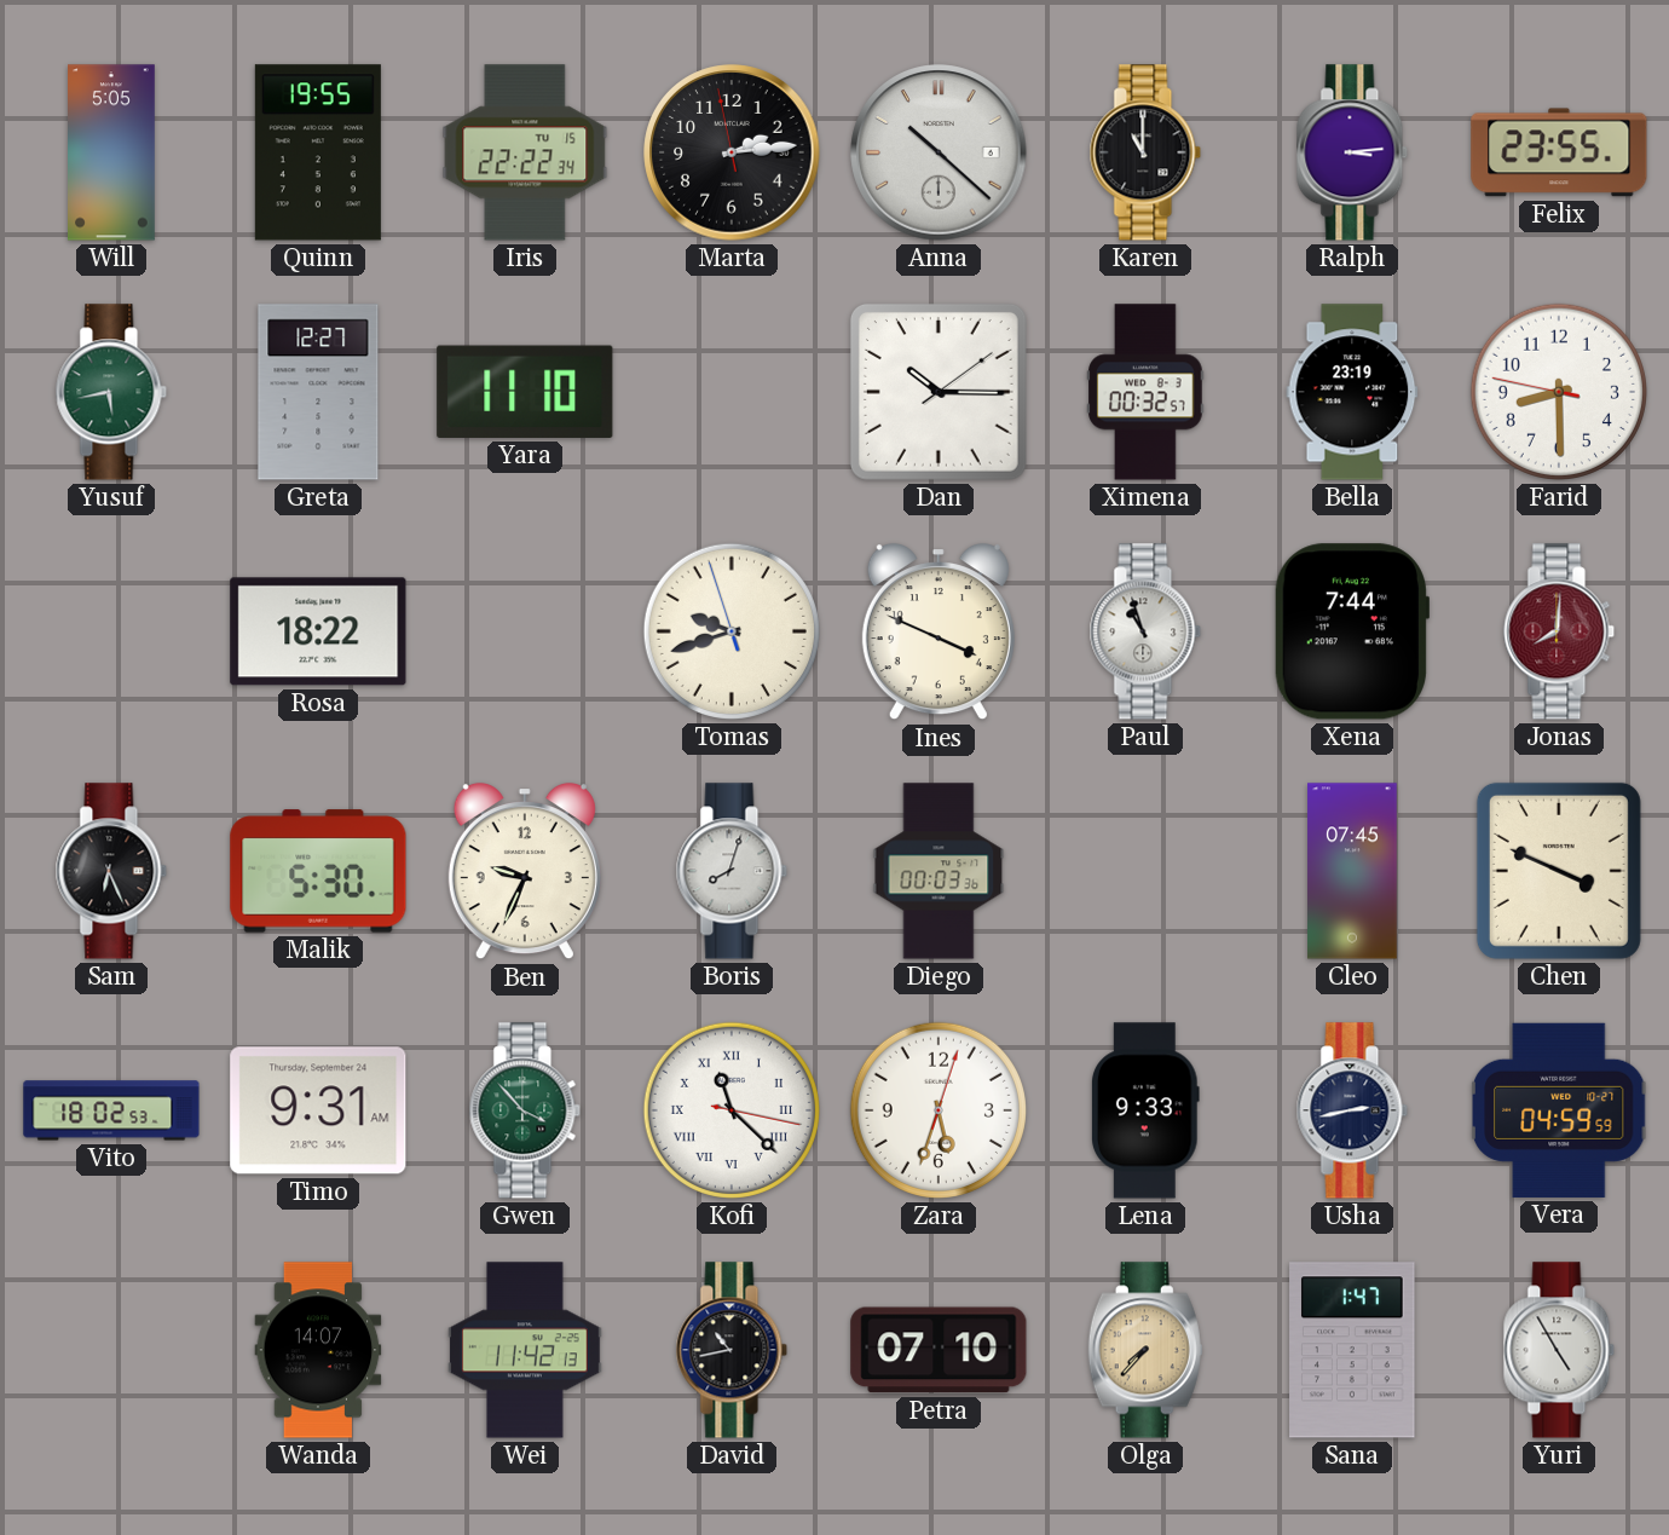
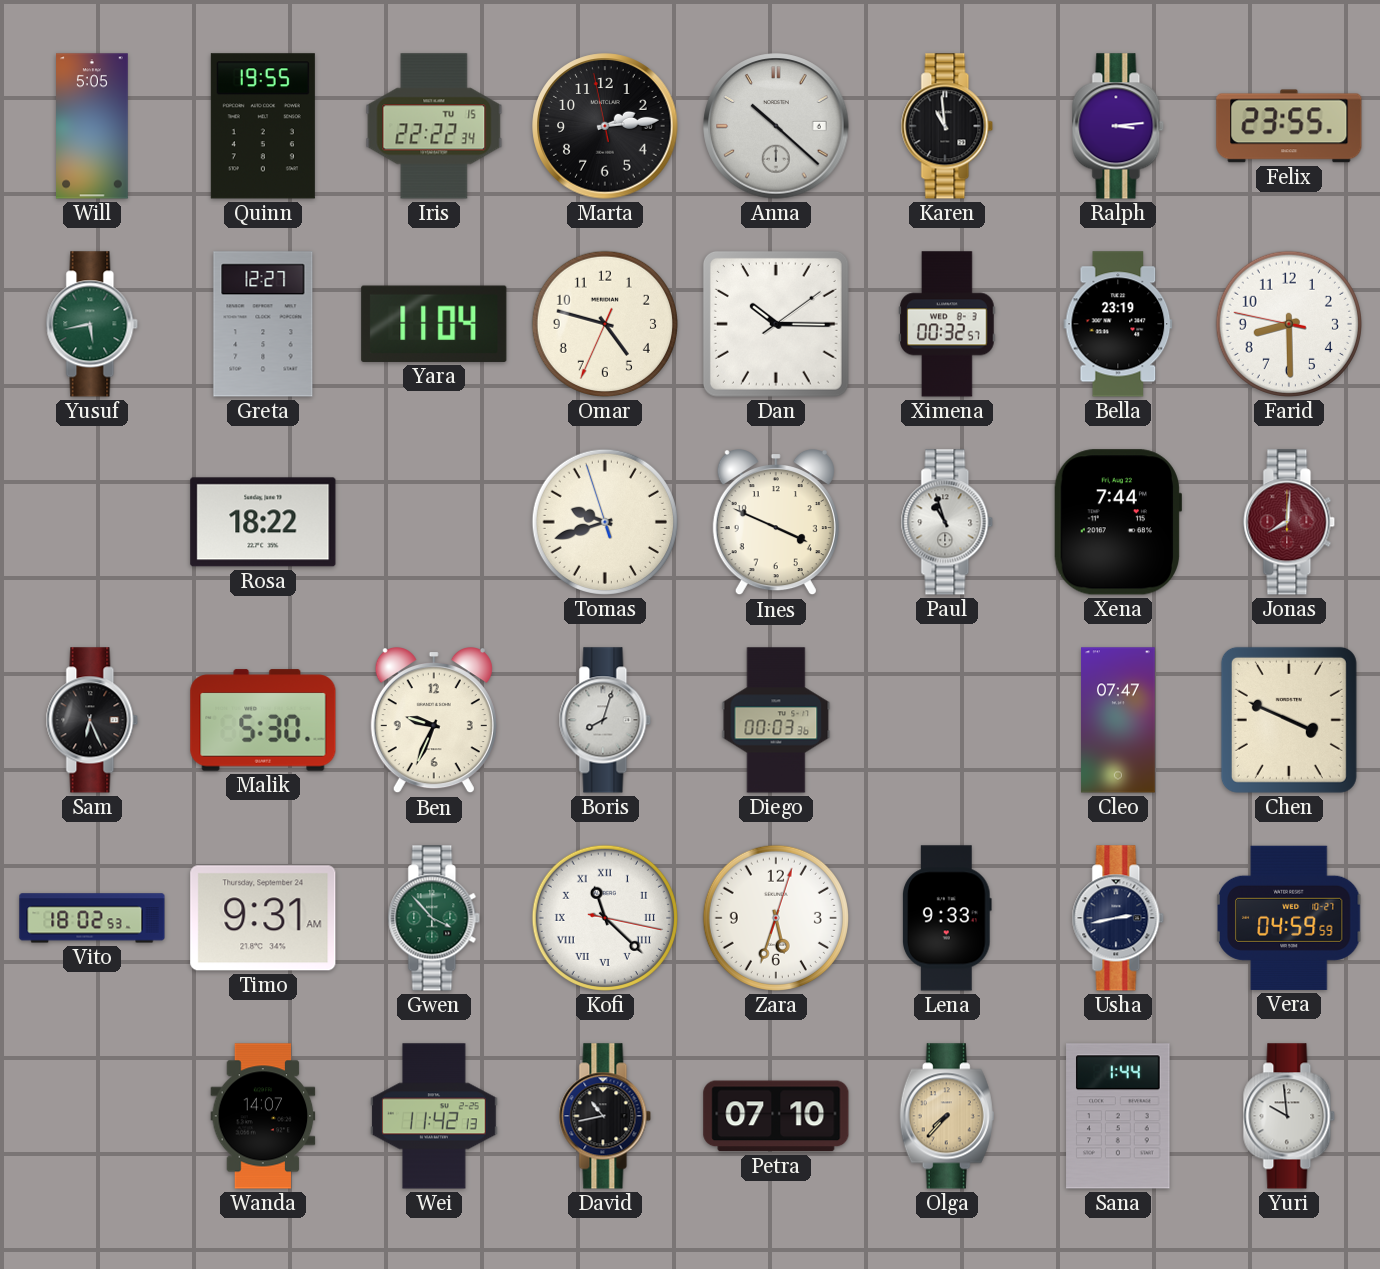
Karen: 11:00 -> 10:59
Yara: 11:10 -> 11:04
Omar: none -> 4:47
Cleo: 07:45 -> 07:47
Sana: 1:47 -> 1:44
Yuri: 4:55 -> 9:59
